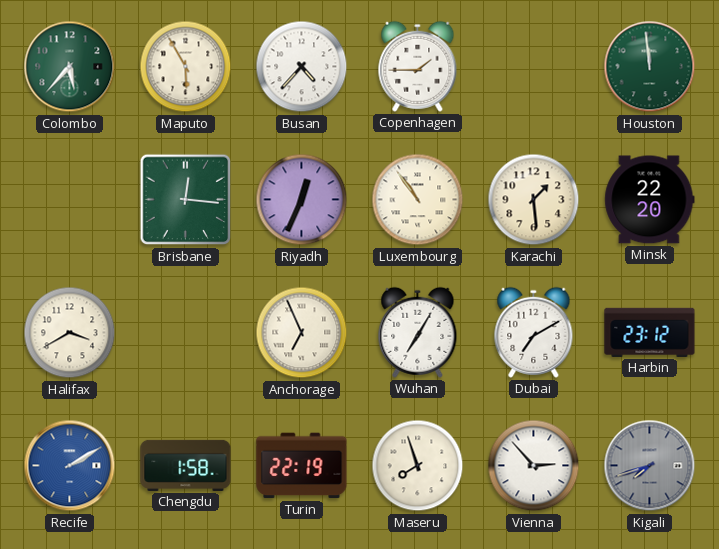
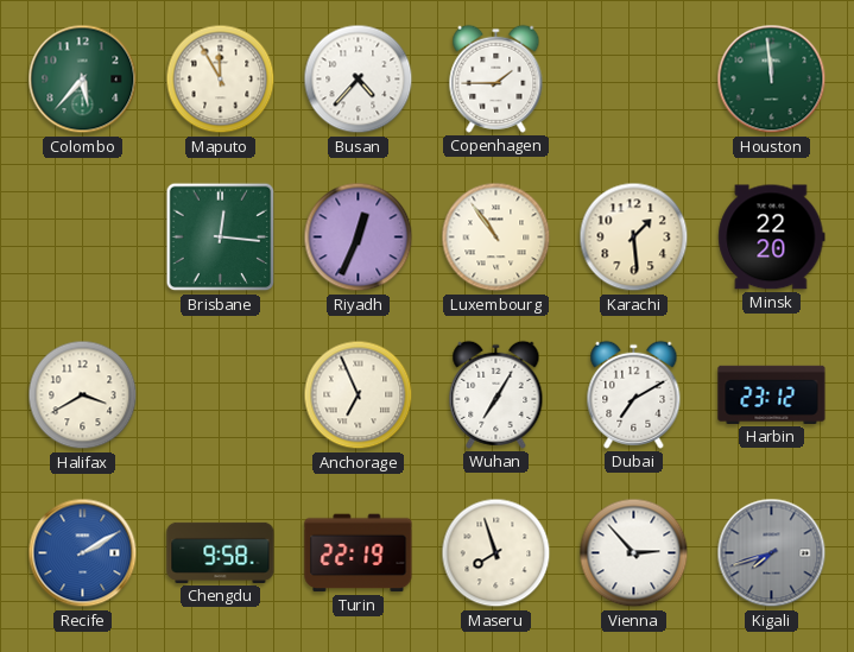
Maputo: 5:55 -> 11:55
Chengdu: 1:58 -> 9:58
